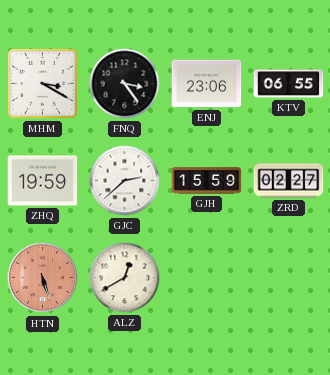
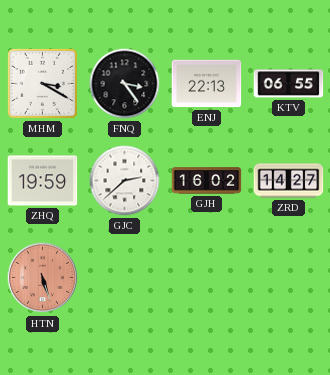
ENJ: 23:06 -> 22:13
GJH: 15:59 -> 16:02
ZRD: 02:27 -> 14:27
ALZ: 12:40 -> none
